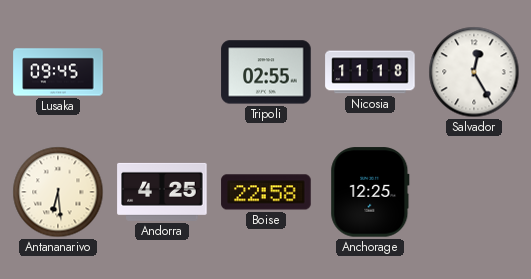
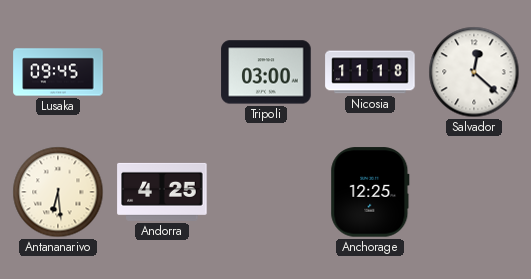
Tripoli: 02:55 -> 03:00
Salvador: 12:25 -> 12:22
Boise: 22:58 -> none
